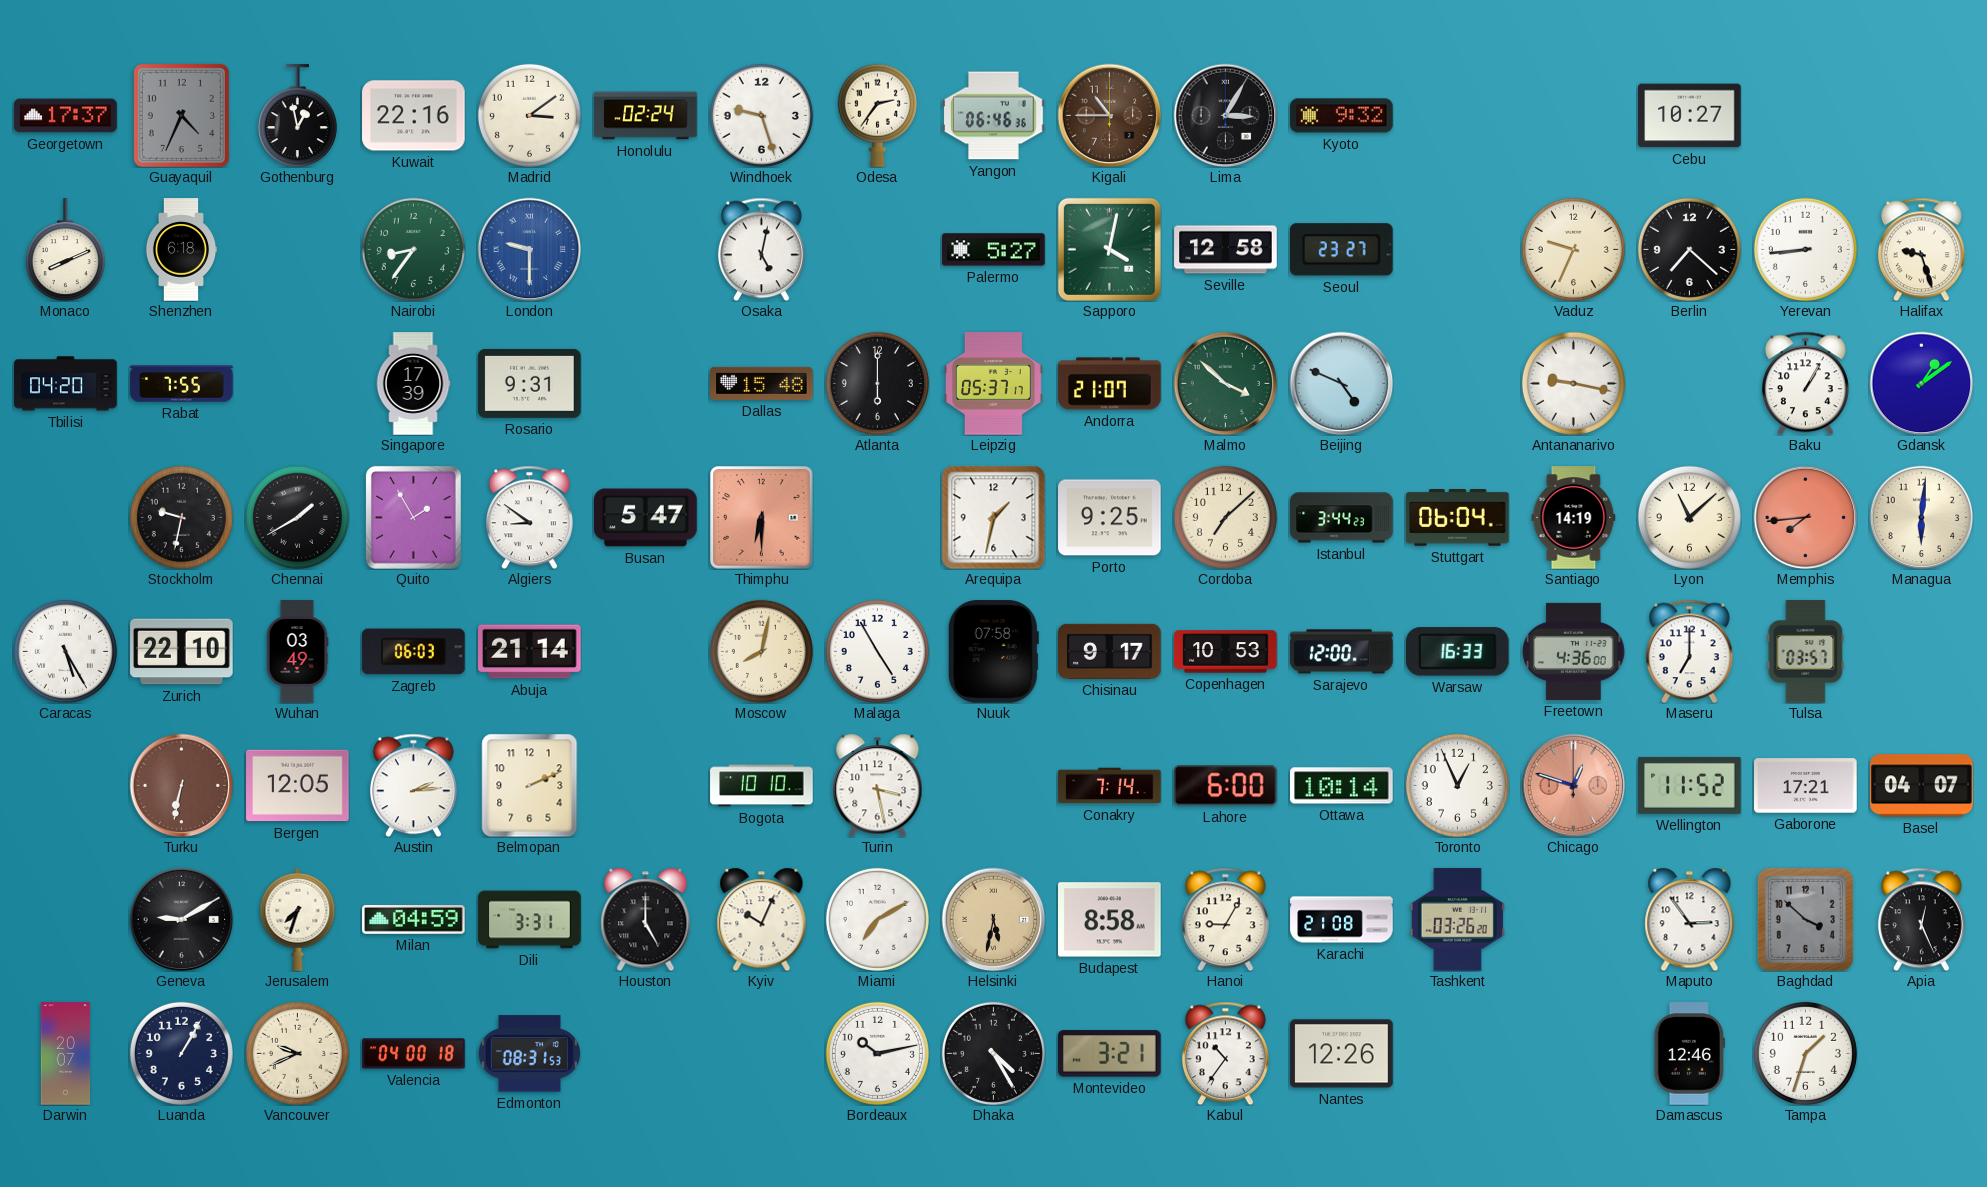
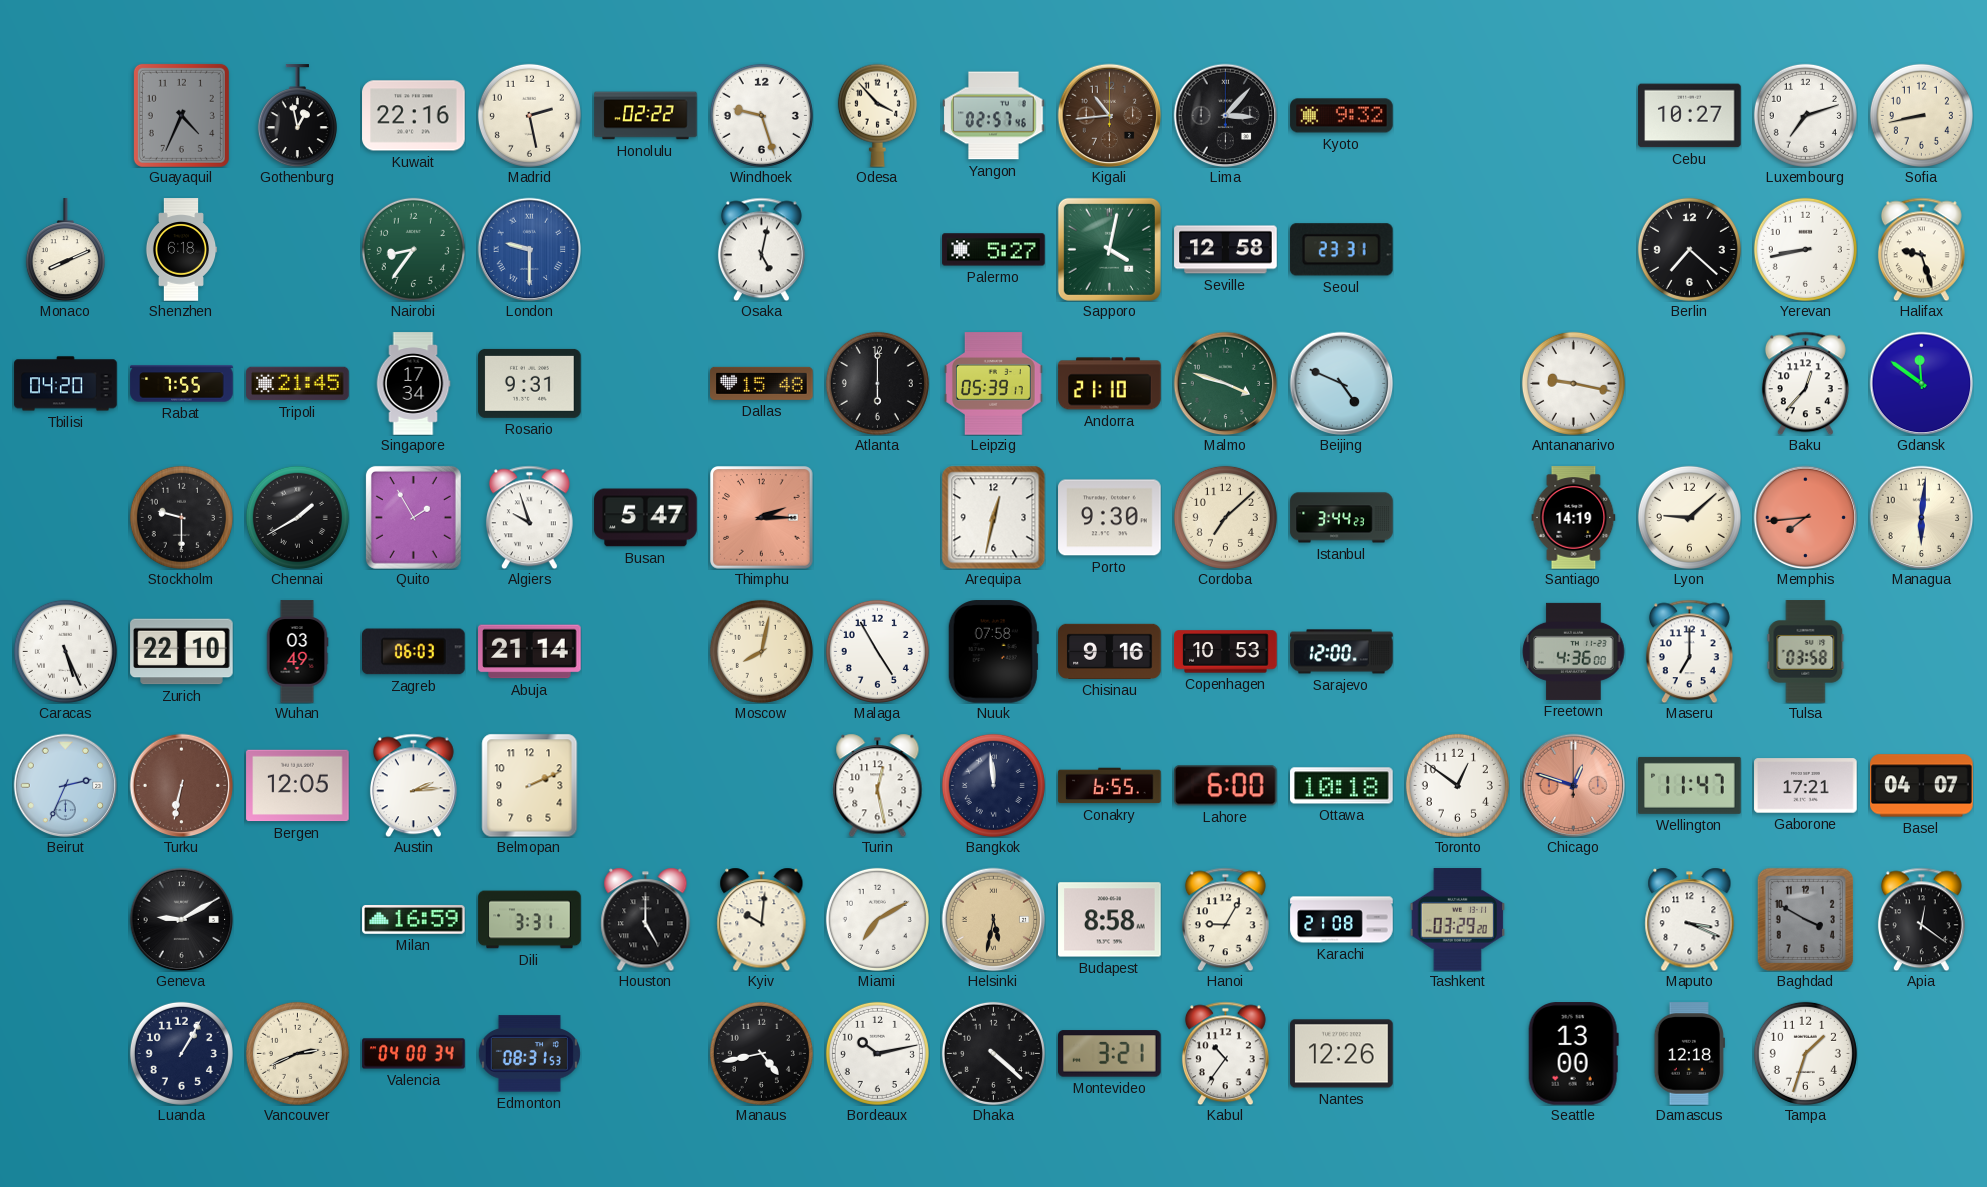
Georgetown: 17:37 -> none
Madrid: 3:09 -> 2:28
Honolulu: 02:24 -> 02:22
Odesa: 2:36 -> 3:53
Yangon: 06:46 -> 02:57
Kigali: 10:45 -> 10:44
Lima: 3:05 -> 3:07
Luxembourg: none -> 7:12
Sofia: none -> 8:43
Seoul: 23:27 -> 23:31
Vaduz: 9:34 -> none
Yerevan: 8:44 -> 8:43
Tripoli: none -> 21:45
Singapore: 17:39 -> 17:34
Leipzig: 05:37 -> 05:39
Andorra: 21:07 -> 21:10
Malmo: 3:52 -> 3:48
Baku: 1:05 -> 12:37
Gdansk: 1:09 -> 11:51
Stockholm: 9:32 -> 9:30
Algiers: 8:51 -> 9:57
Thimphu: 6:30 -> 2:15
Arequipa: 1:32 -> 12:32
Porto: 9:25 -> 9:30
Stuttgart: 06:04 -> none
Lyon: 11:08 -> 9:08
Caracas: 5:25 -> 5:26
Chisinau: 9:17 -> 9:16
Warsaw: 16:33 -> none
Tulsa: 03:57 -> 03:58
Beirut: none -> 2:34
Bogota: 10:10 -> none
Turin: 3:28 -> 12:28
Bangkok: none -> 11:59
Conakry: 7:14 -> 6:55
Ottawa: 10:14 -> 10:18
Toronto: 12:56 -> 12:51
Wellington: 11:52 -> 11:47
Jerusalem: 7:33 -> none
Milan: 04:59 -> 16:59
Kyiv: 10:04 -> 10:01
Tashkent: 03:26 -> 03:29
Maputo: 2:54 -> 3:19
Baghdad: 3:52 -> 3:50
Apia: 12:26 -> 12:21
Darwin: 20:07 -> none
Vancouver: 9:41 -> 2:41
Valencia: 04:00:18 -> 04:00:34
Manaus: none -> 4:43
Dhaka: 4:25 -> 4:22
Seattle: none -> 13:00
Damascus: 12:46 -> 12:18
